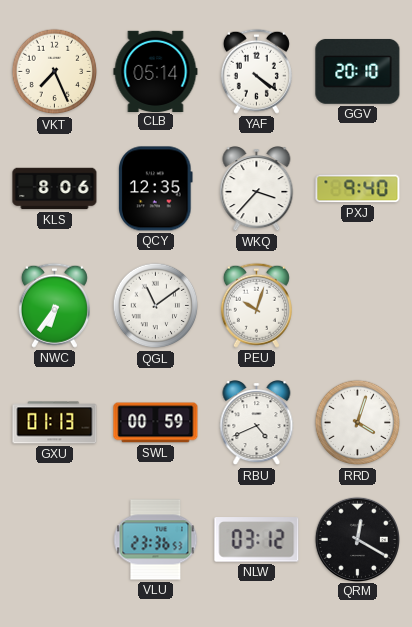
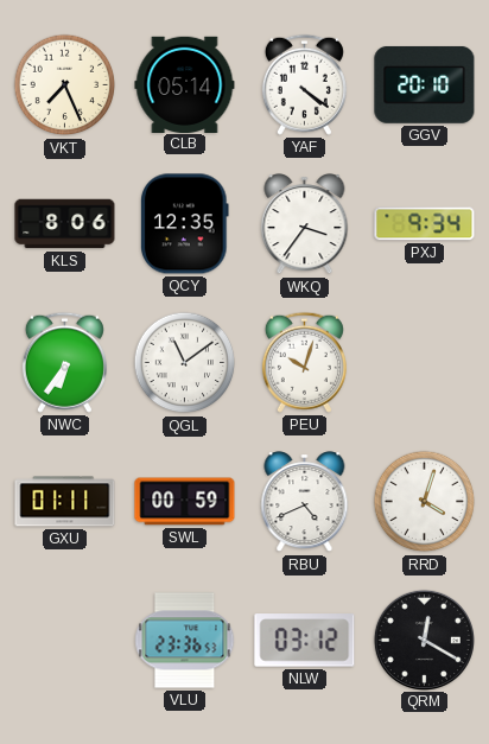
WKQ: 3:37 -> 3:36
PXJ: 9:40 -> 9:34
GXU: 01:13 -> 01:11
